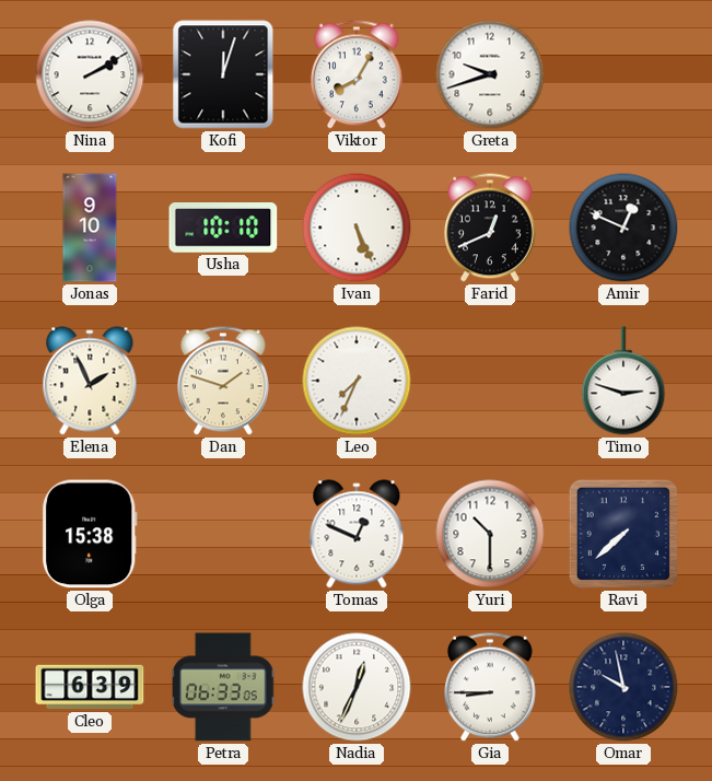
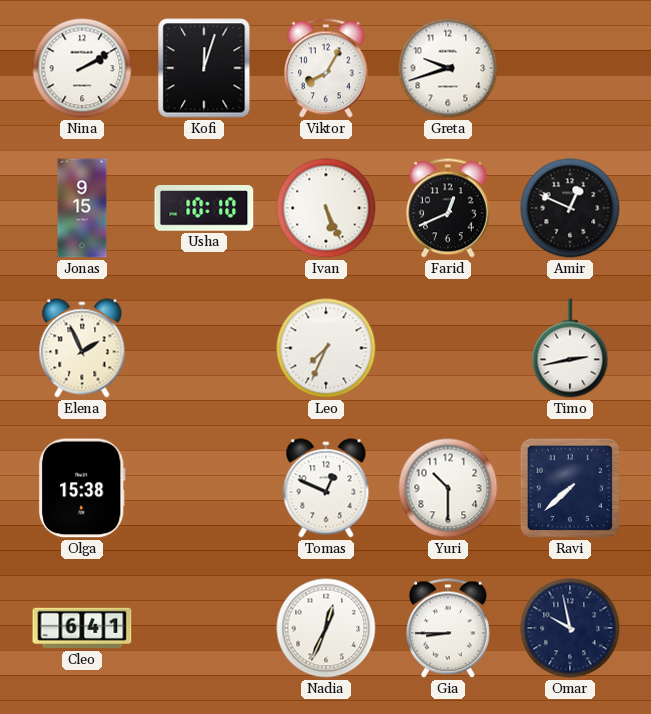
Jonas: 9:10 -> 9:15
Dan: 1:48 -> none
Timo: 2:48 -> 2:43
Cleo: 6:39 -> 6:41
Petra: 06:33 -> none
